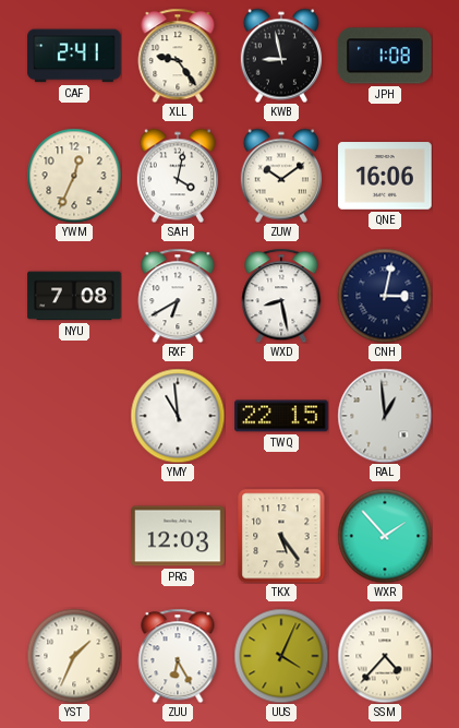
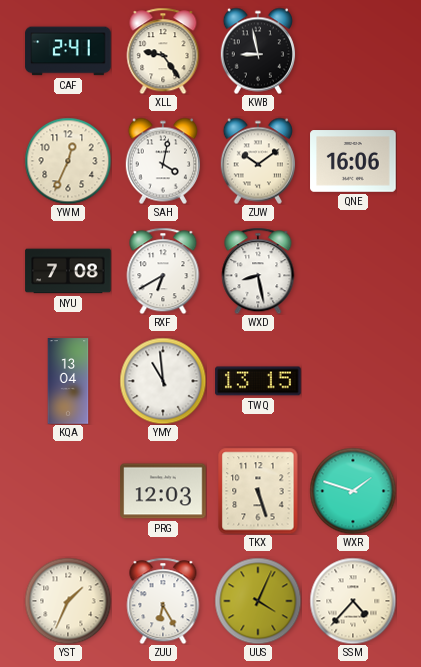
JPH: 1:08 -> none
CNH: 3:02 -> none
KQA: none -> 13:04
TWQ: 22:15 -> 13:15
RAL: 12:59 -> none
TKX: 5:24 -> 5:27
WXR: 1:53 -> 1:48
